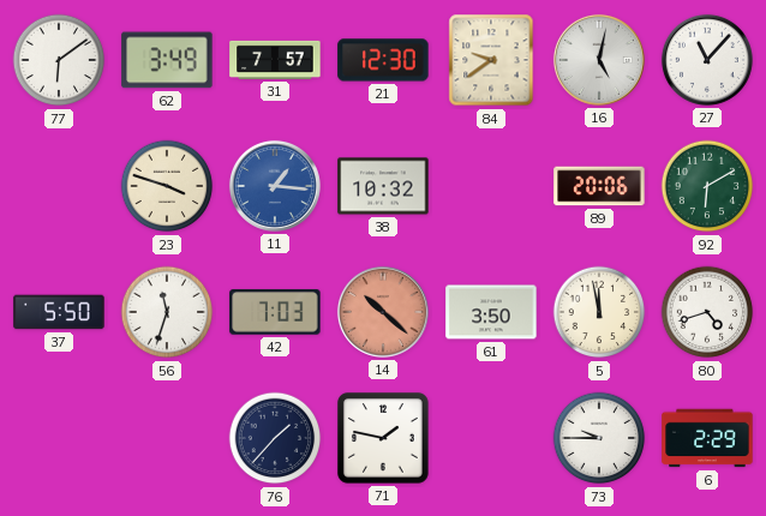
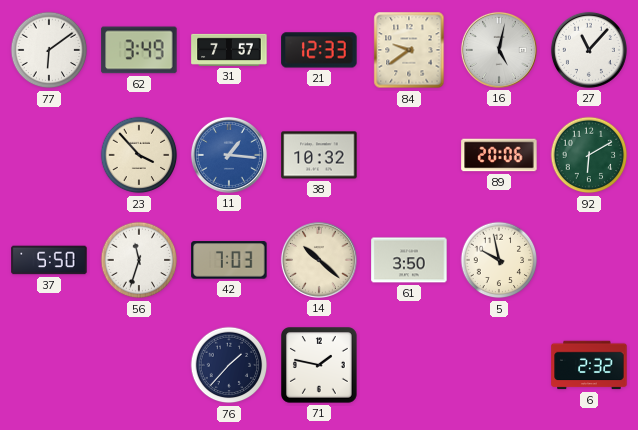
21: 12:30 -> 12:33
23: 3:48 -> 3:53
14 dial: salmon -> cream
5: 11:58 -> 9:58
80: 4:42 -> none
73: 9:45 -> none
6: 2:29 -> 2:32
